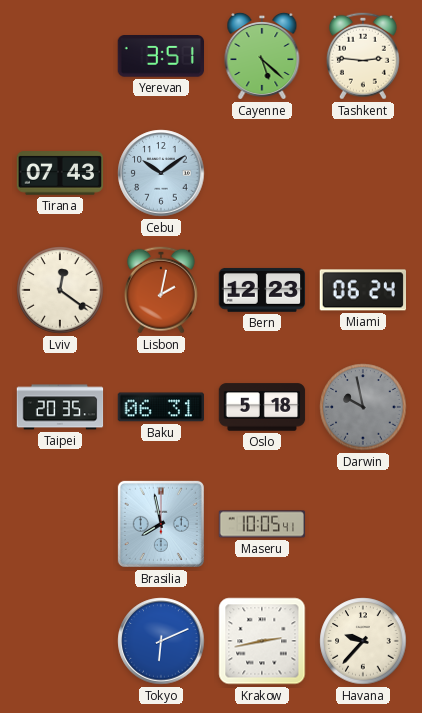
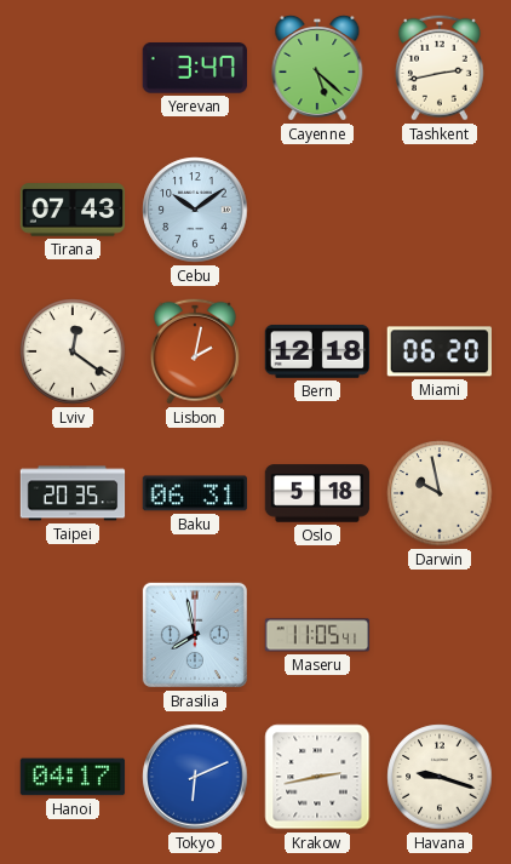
Yerevan: 3:51 -> 3:47
Tashkent: 2:46 -> 2:43
Bern: 12:23 -> 12:18
Miami: 06:24 -> 06:20
Darwin dial: grey -> cream
Maseru: 10:05 -> 11:05
Hanoi: none -> 04:17
Havana: 9:37 -> 9:18
